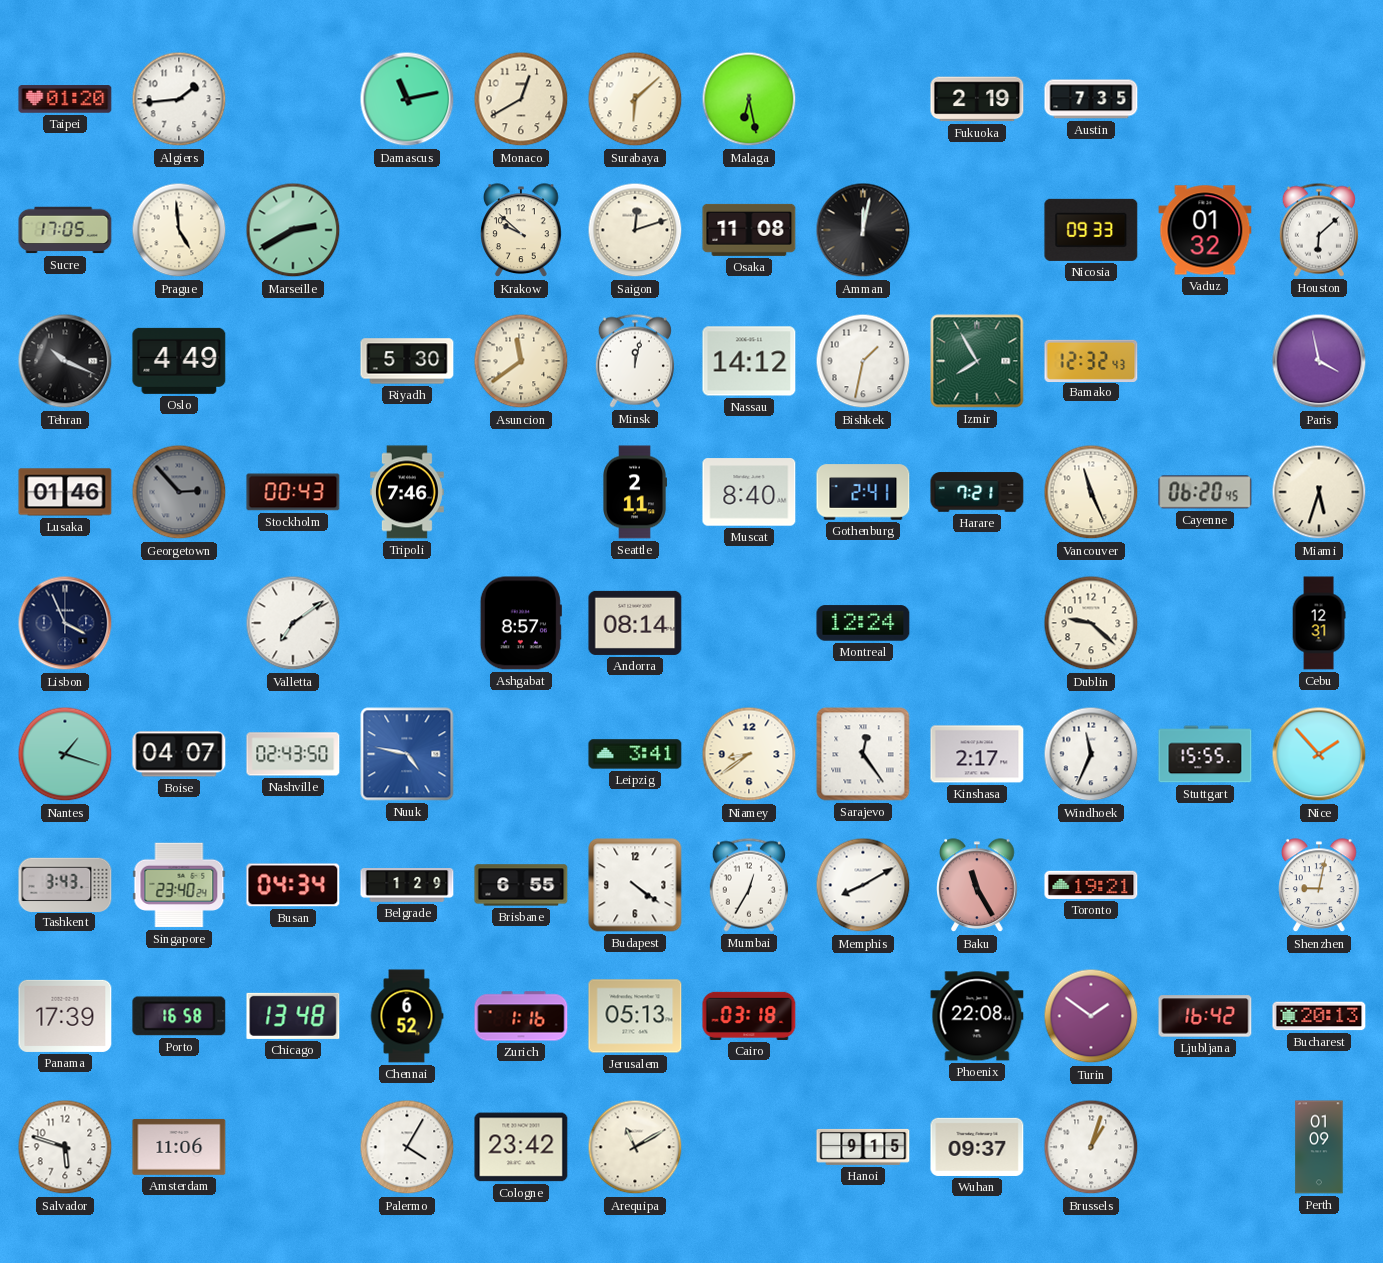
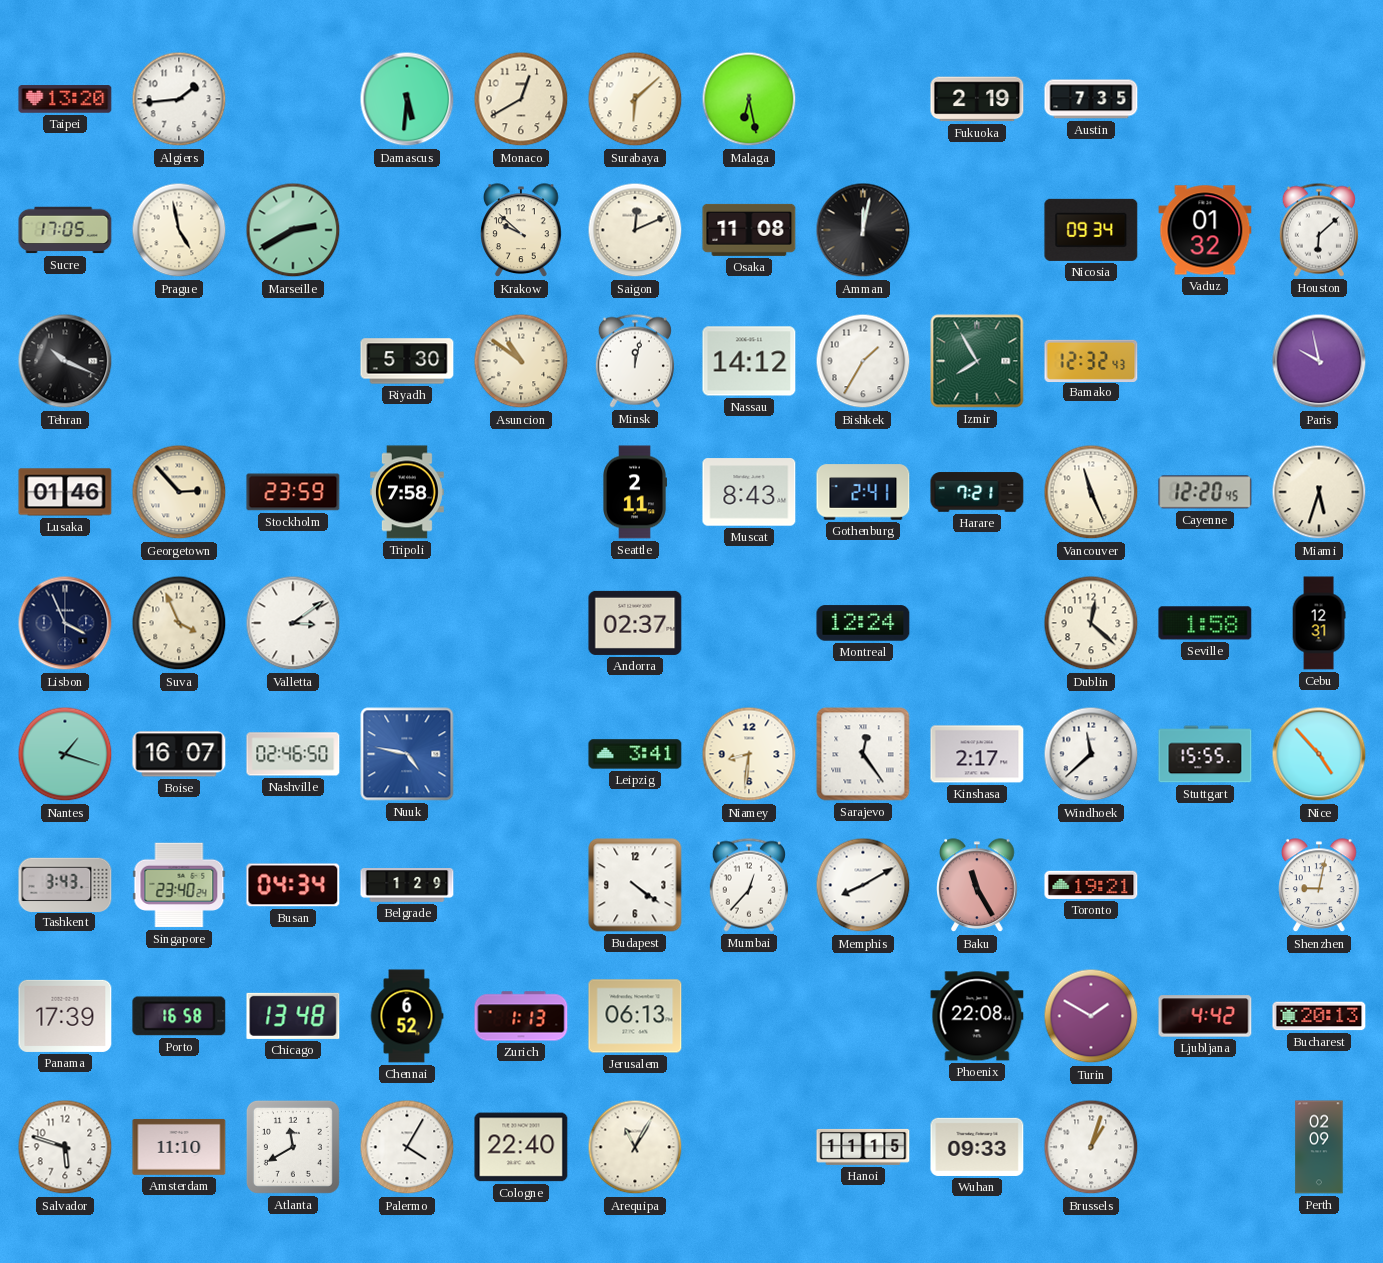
Taipei: 01:20 -> 13:20
Damascus: 11:13 -> 5:31
Prague: 4:59 -> 4:58
Saigon: 12:12 -> 12:11
Nicosia: 09:33 -> 09:34
Oslo: 4:49 -> none
Asuncion: 11:39 -> 10:51
Bishkek: 1:32 -> 1:35
Paris: 3:58 -> 9:58
Georgetown dial: grey -> cream
Stockholm: 00:43 -> 23:59
Tripoli: 7:46 -> 7:58
Muscat: 8:40 -> 8:43
Cayenne: 06:20 -> 12:20
Suva: none -> 3:56
Valletta: 7:09 -> 3:09
Ashgabat: 8:57 -> none
Andorra: 08:14 -> 02:37
Dublin: 9:22 -> 12:22
Seville: none -> 1:58
Boise: 04:07 -> 16:07
Nashville: 02:43 -> 02:46
Niamey: 8:39 -> 8:31
Windhoek: 11:34 -> 11:38
Nice: 1:53 -> 4:53
Brisbane: 6:55 -> none
Mumbai: 12:35 -> 12:37
Zurich: 1:16 -> 1:13
Jerusalem: 05:13 -> 06:13
Cairo: 03:18 -> none
Turin: 1:51 -> 1:50
Ljubljana: 16:42 -> 4:42
Amsterdam: 11:06 -> 11:10
Atlanta: none -> 11:40
Cologne: 23:42 -> 22:40
Arequipa: 11:10 -> 11:05
Hanoi: 9:15 -> 11:15
Wuhan: 09:37 -> 09:33
Perth: 01:09 -> 02:09
